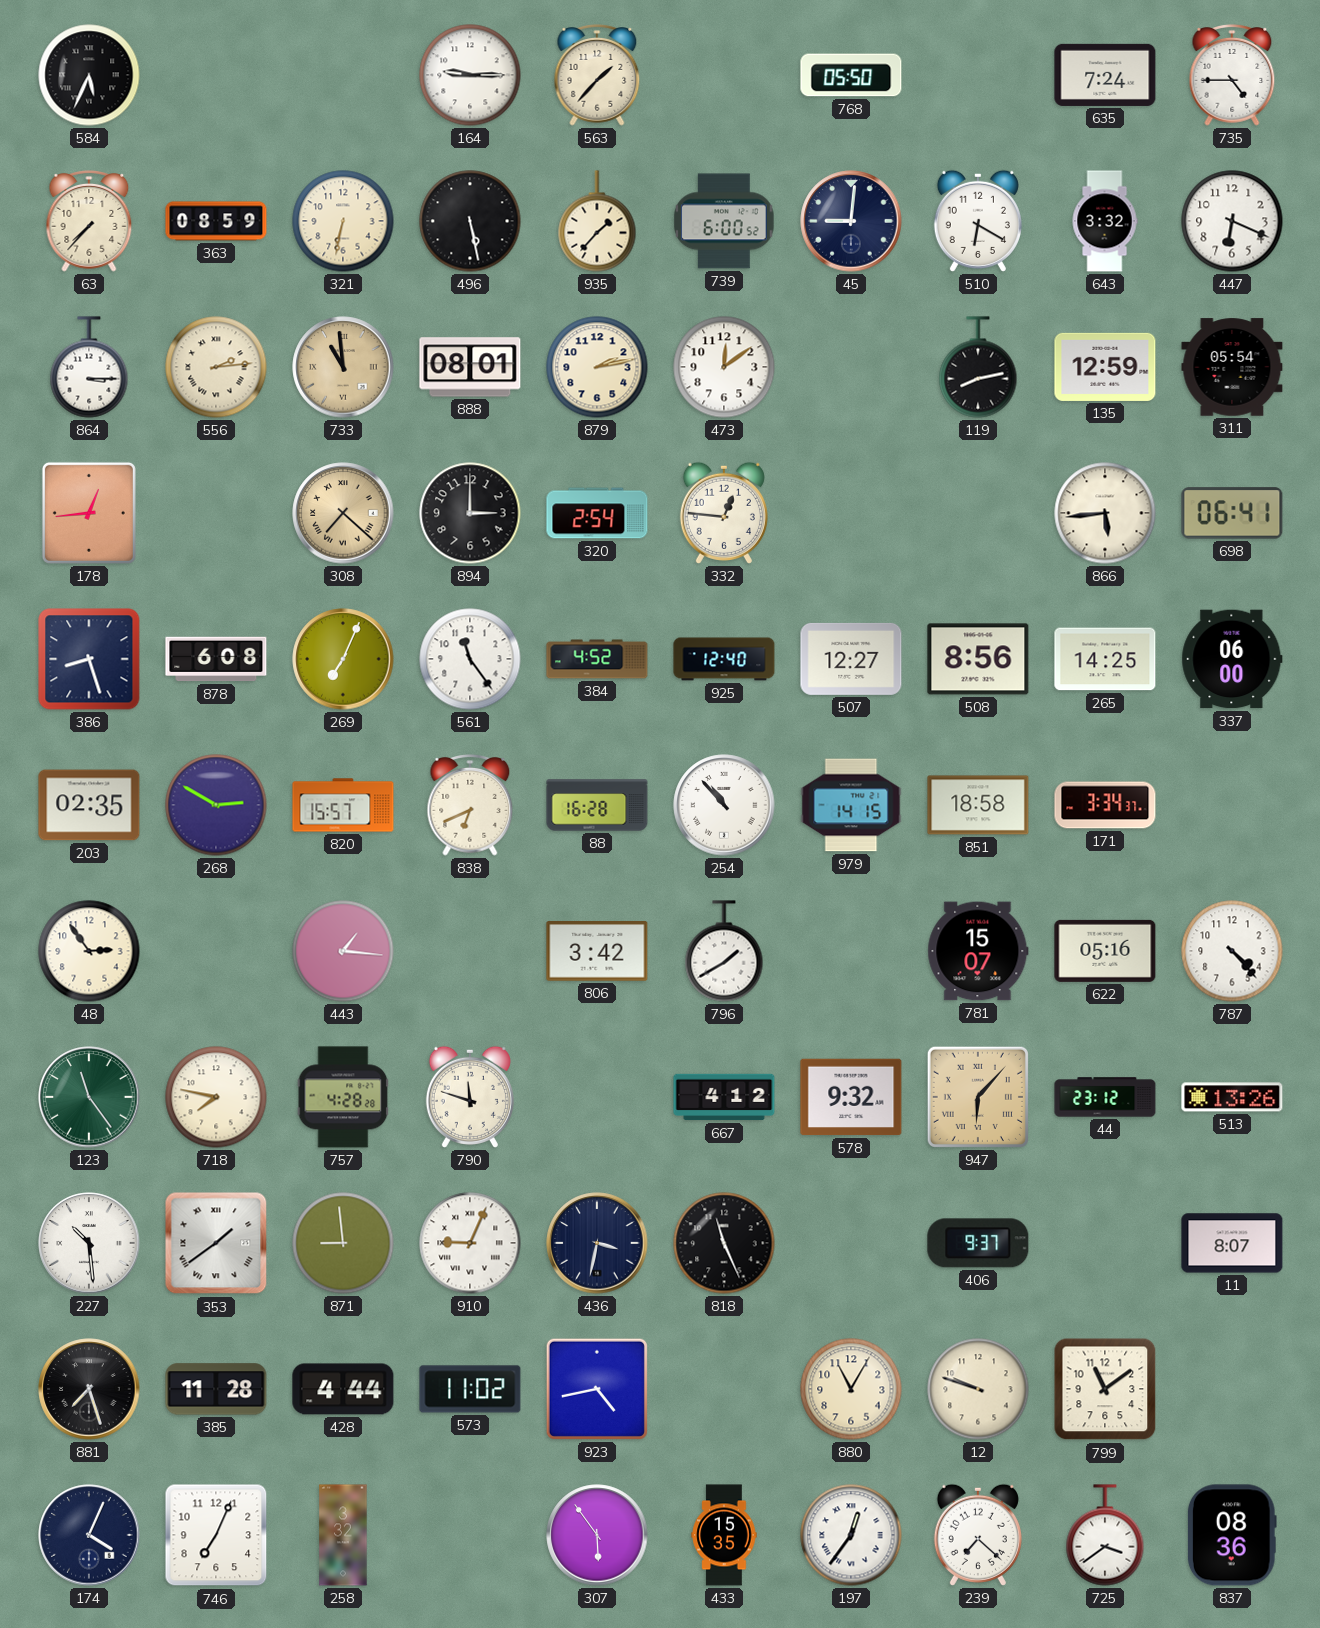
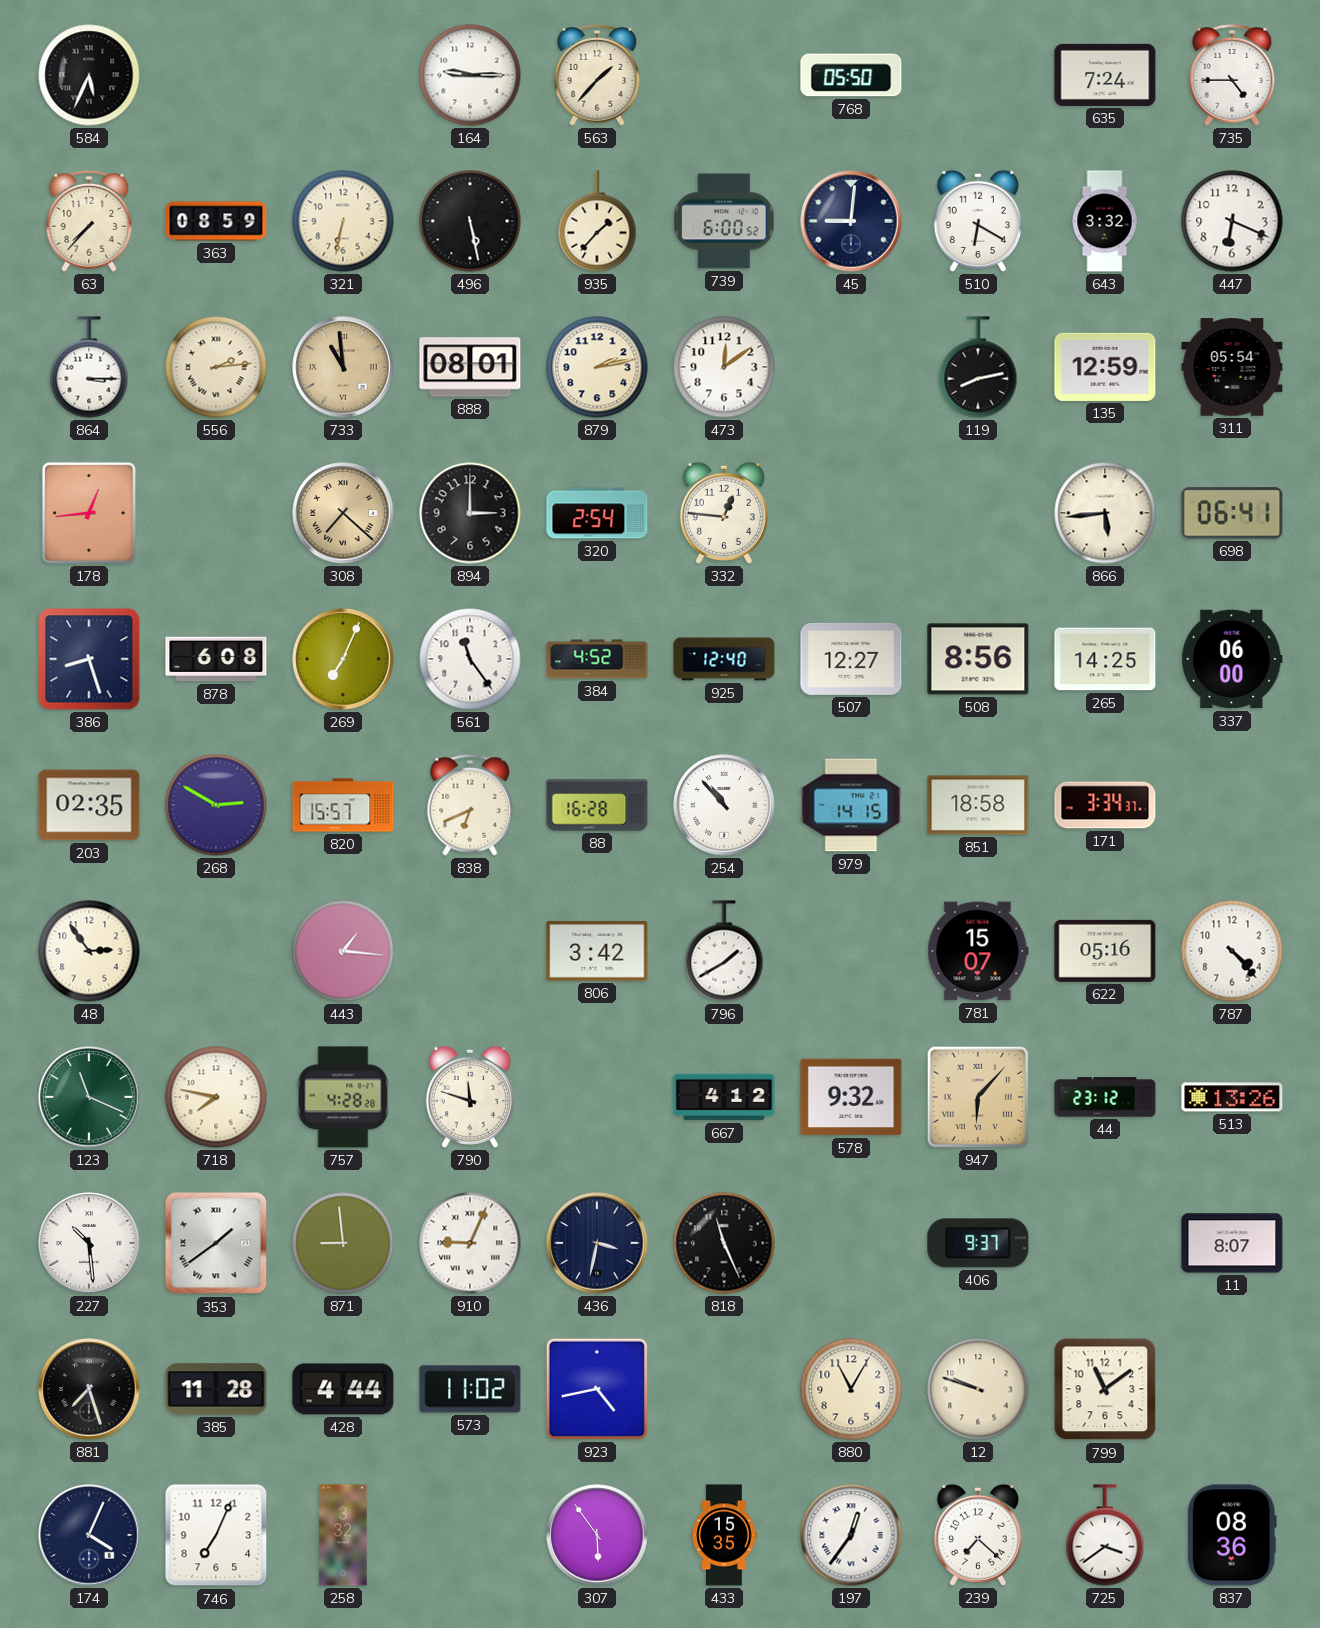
123: 11:24 -> 11:19
